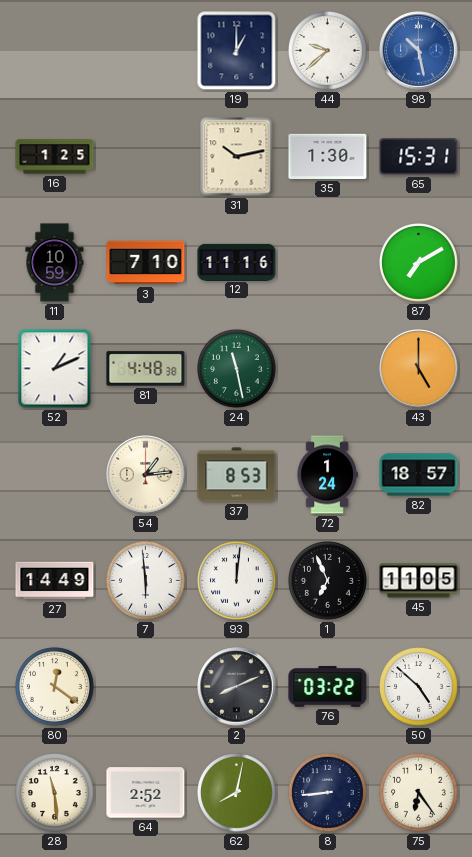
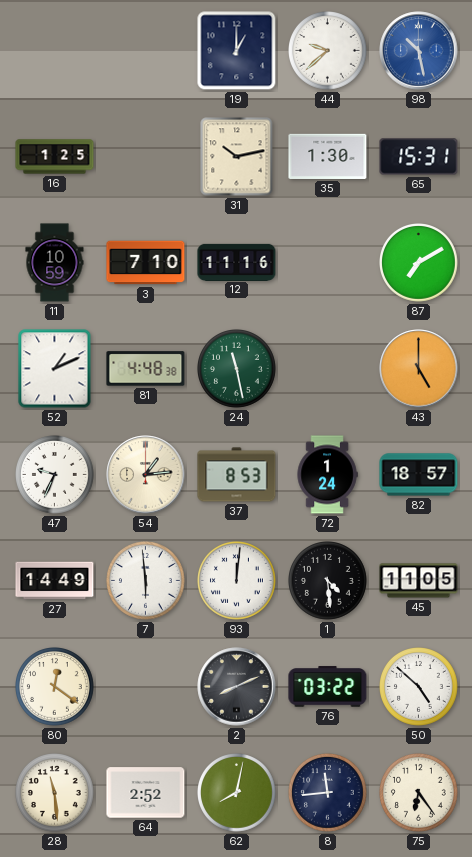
47: none -> 9:34
1: 6:56 -> 4:29
8: 8:44 -> 11:44
